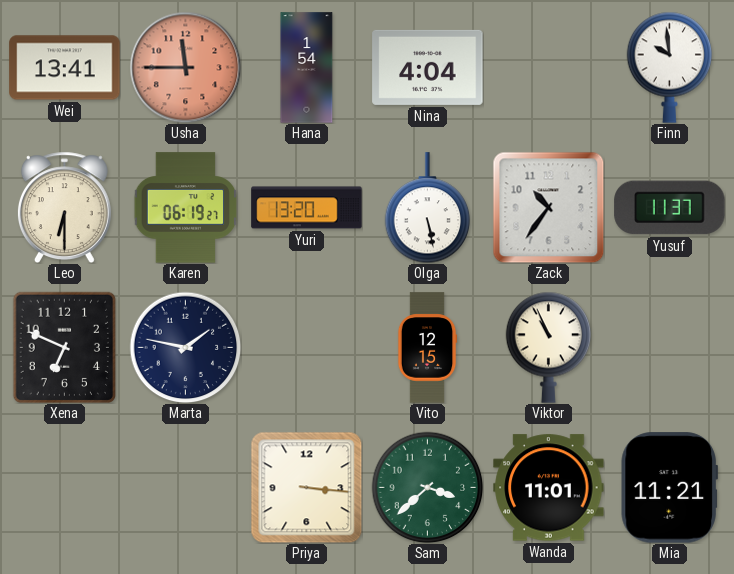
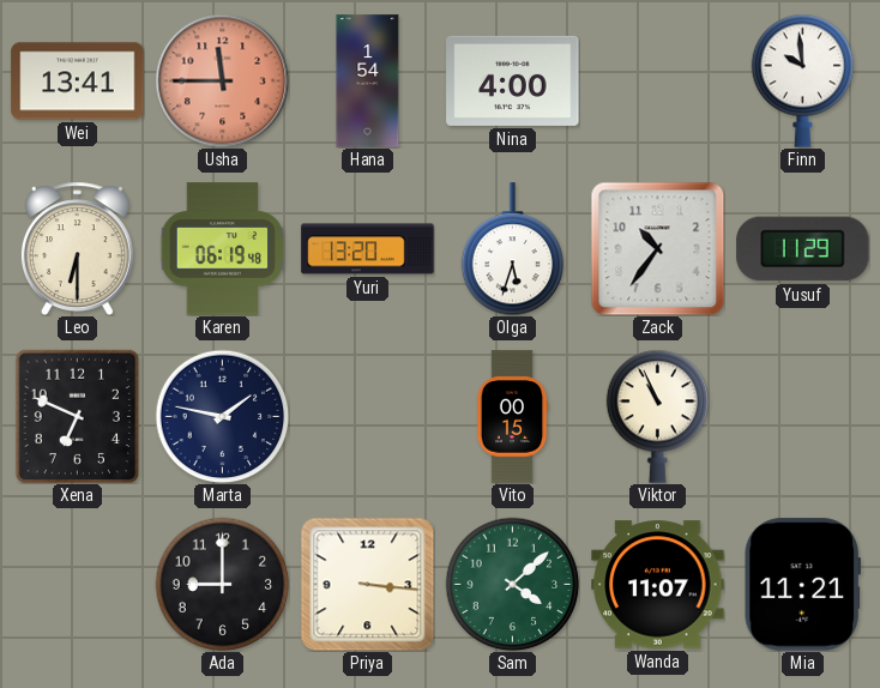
Nina: 4:04 -> 4:00
Karen: 06:19:27 -> 06:19:48
Olga: 5:28 -> 5:33
Yusuf: 11:37 -> 11:29
Vito: 12:15 -> 00:15
Ada: none -> 9:00
Sam: 3:38 -> 4:08
Wanda: 11:01 -> 11:07
